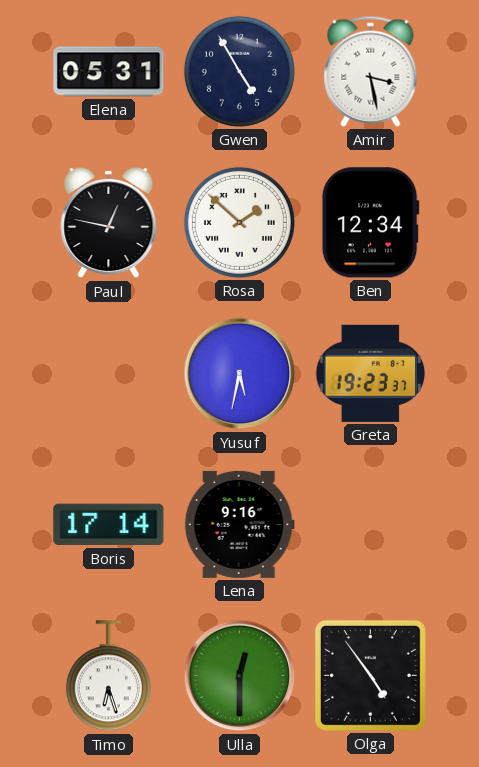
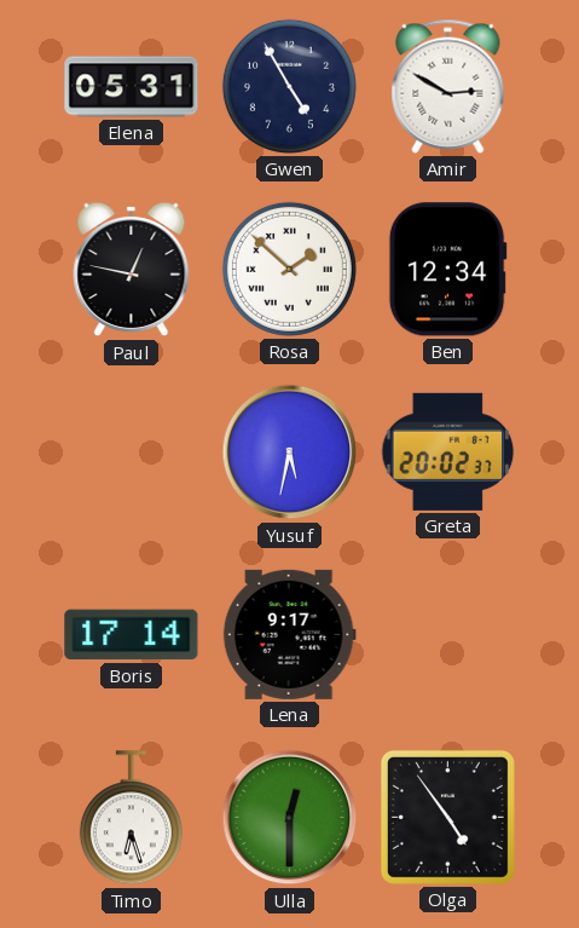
Amir: 3:28 -> 2:50
Greta: 19:23 -> 20:02
Lena: 9:16 -> 9:17
